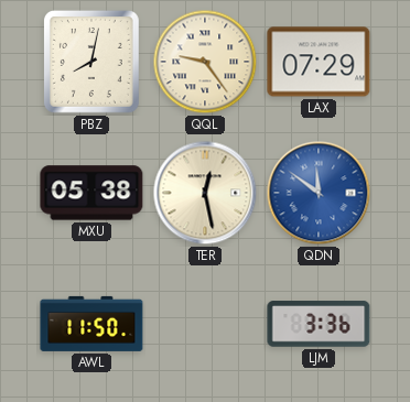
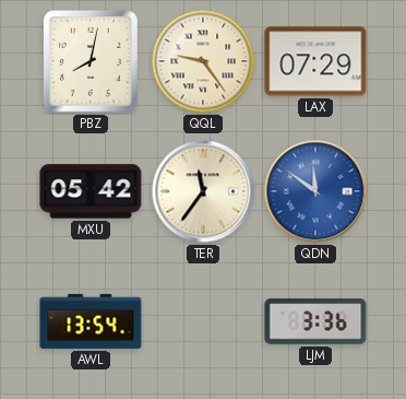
MXU: 05:38 -> 05:42
TER: 12:28 -> 11:36
AWL: 11:50 -> 13:54
